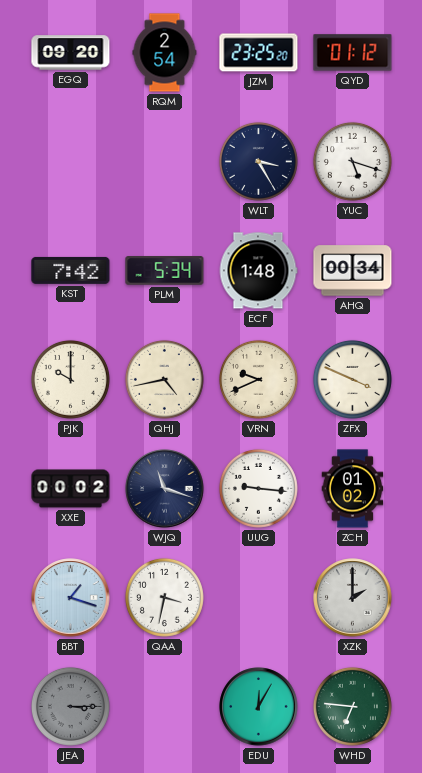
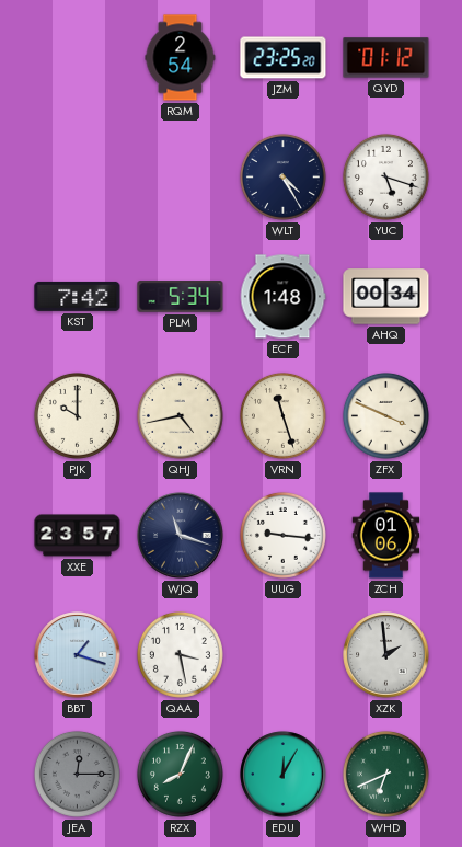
EGQ: 09:20 -> none
WLT: 3:25 -> 4:25
VRN: 9:41 -> 11:27
XXE: 00:02 -> 23:57
ZCH: 01:02 -> 01:06
QAA: 3:32 -> 3:28
XZK: 2:00 -> 1:59
JEA: 3:15 -> 12:15
RZX: none -> 8:04
WHD: 6:46 -> 6:41
